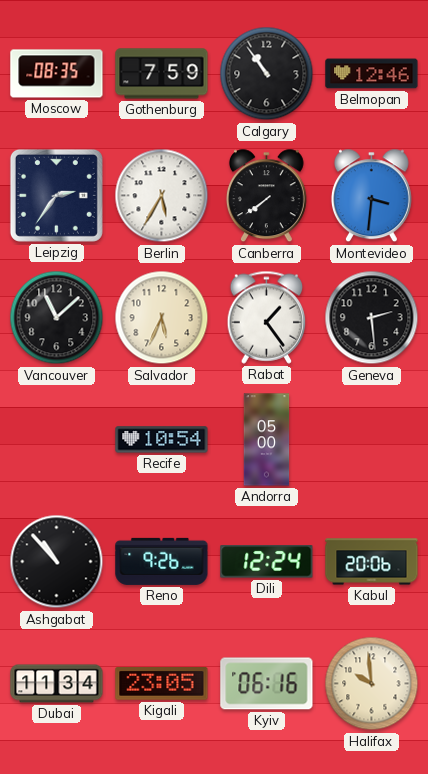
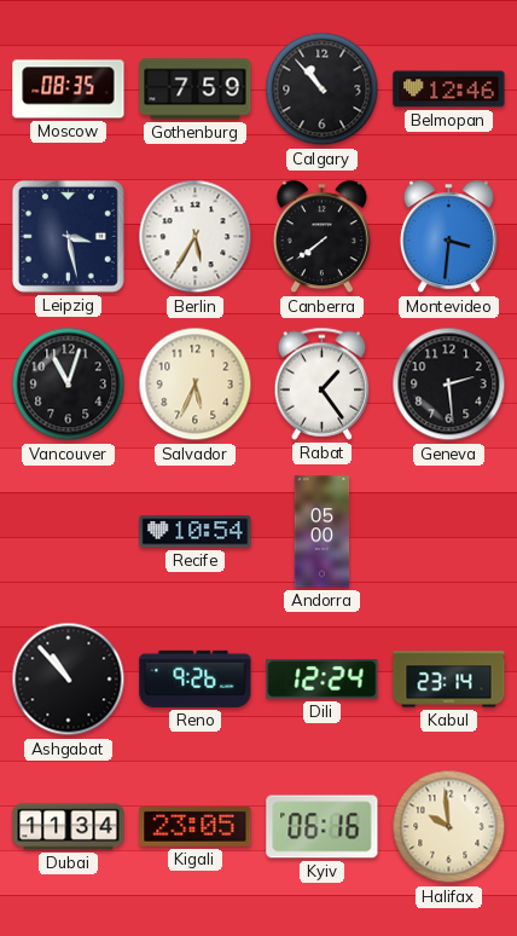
Calgary: 10:54 -> 10:53
Leipzig: 2:36 -> 3:28
Vancouver: 11:08 -> 11:03
Kabul: 20:06 -> 23:14
